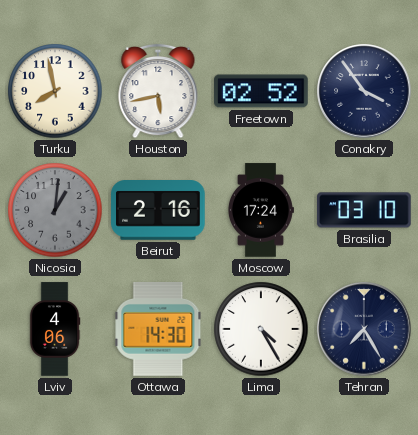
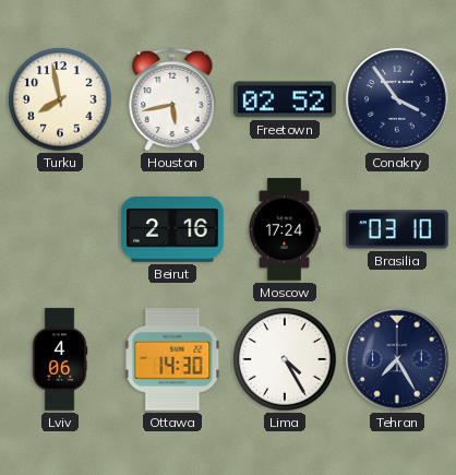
Nicosia: 1:01 -> none
